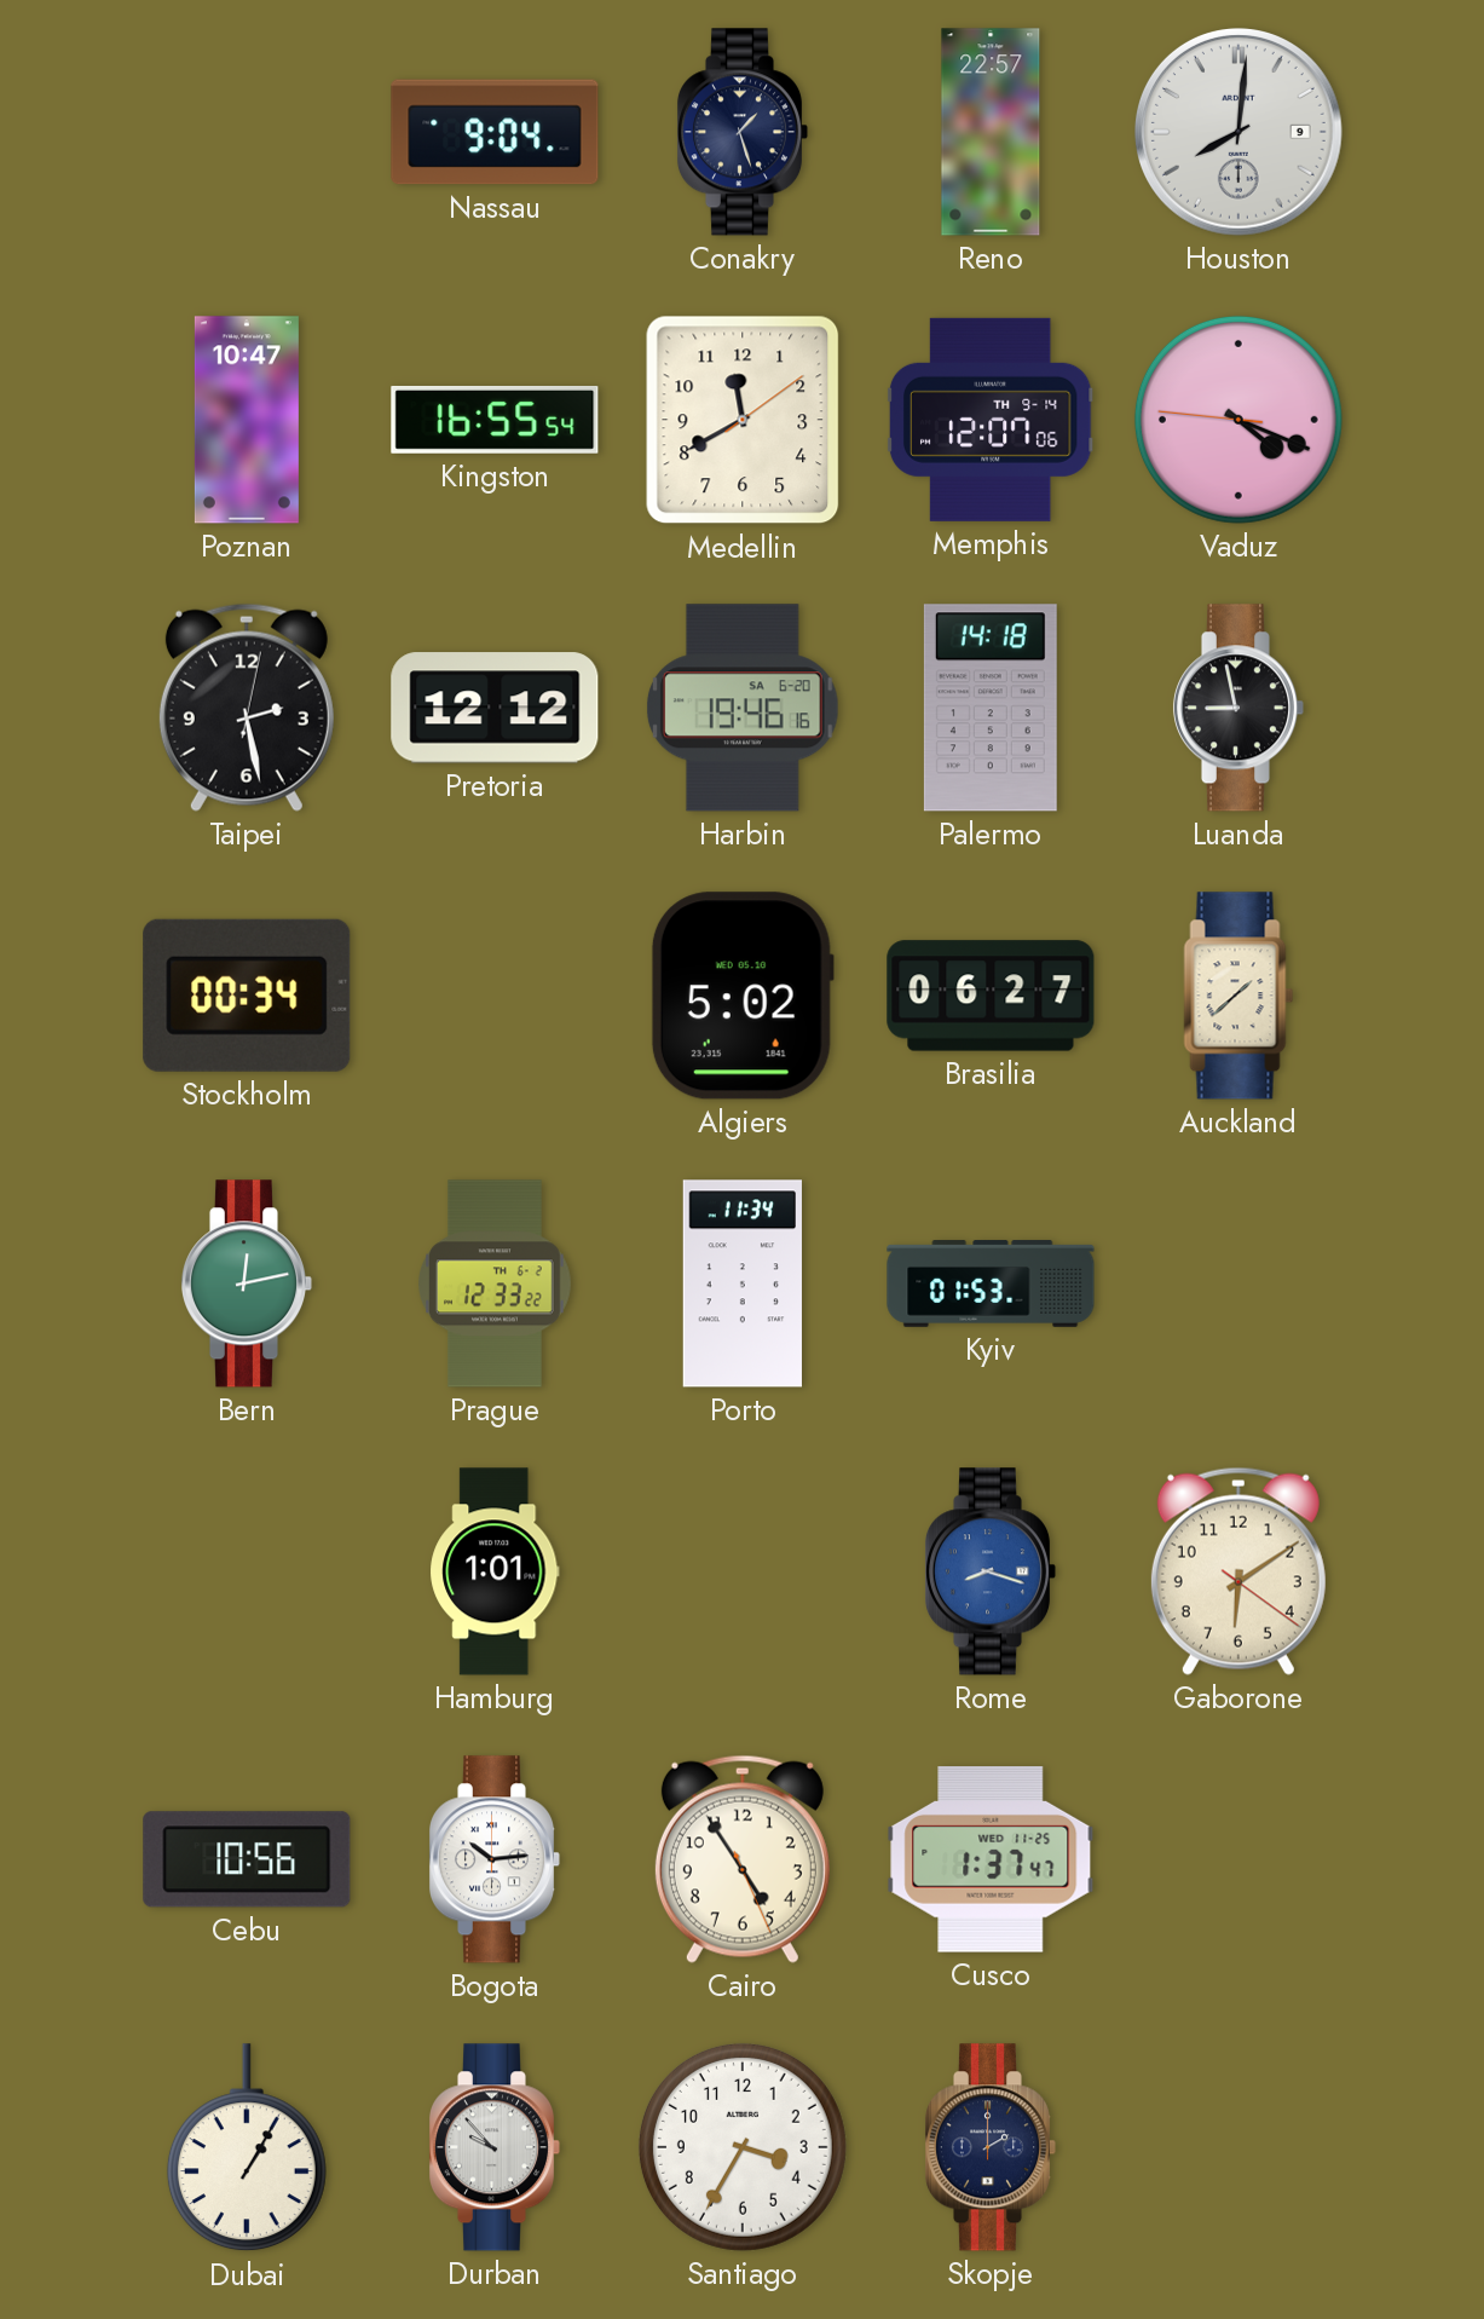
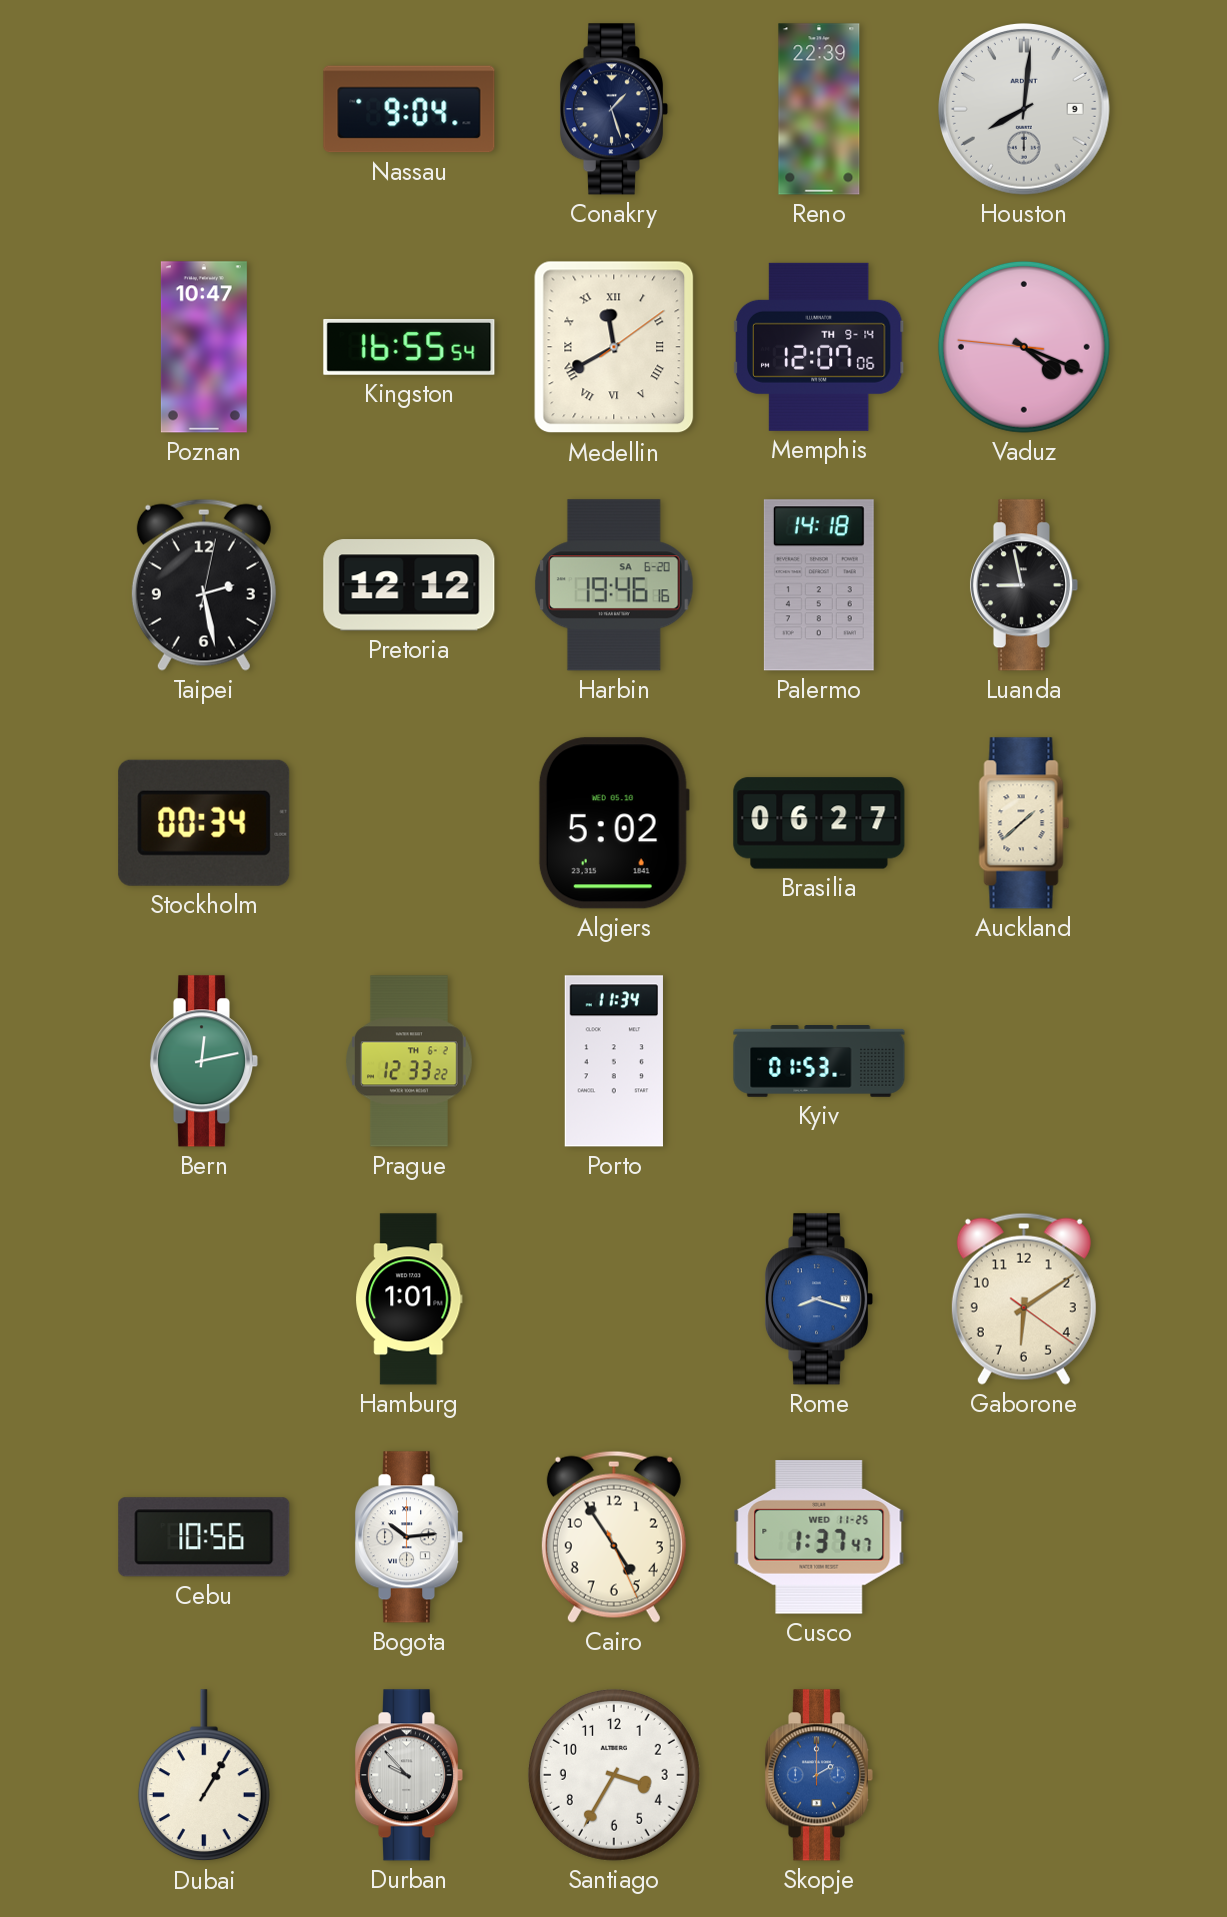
Reno: 22:57 -> 22:39
Medellin numerals: Arabic -> Roman
Skopje dial: navy -> blue
